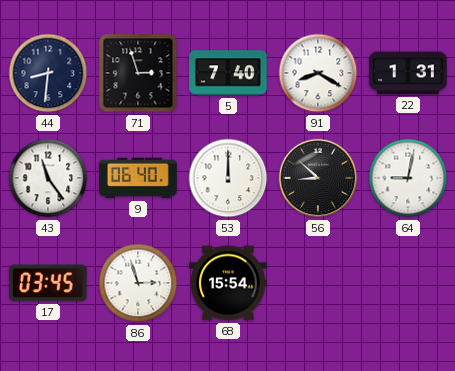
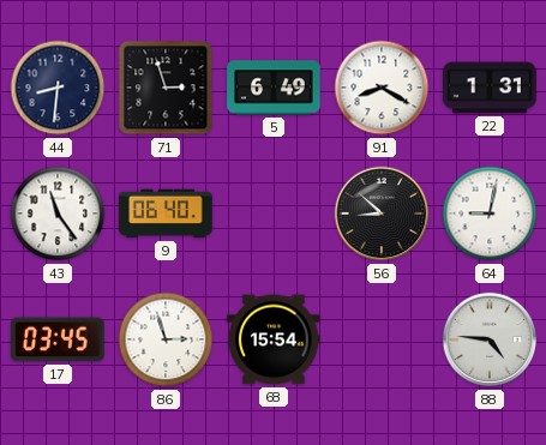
5: 7:40 -> 6:49
53: 12:00 -> none
88: none -> 4:46
